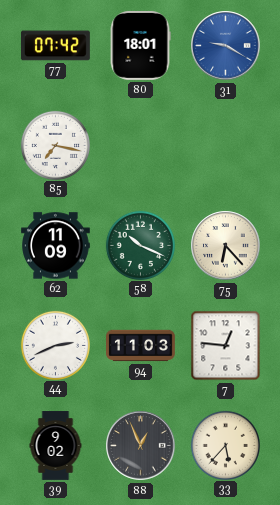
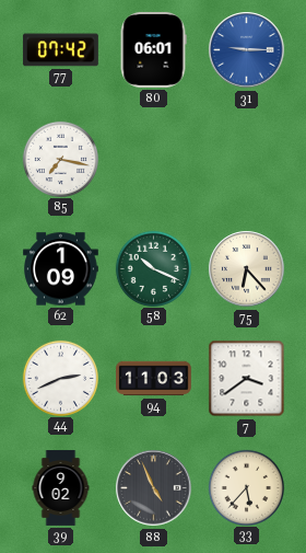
80: 18:01 -> 06:01
31: 9:20 -> 9:15
62: 11:09 -> 1:09
7: 12:46 -> 3:39
88: 12:56 -> 4:56
